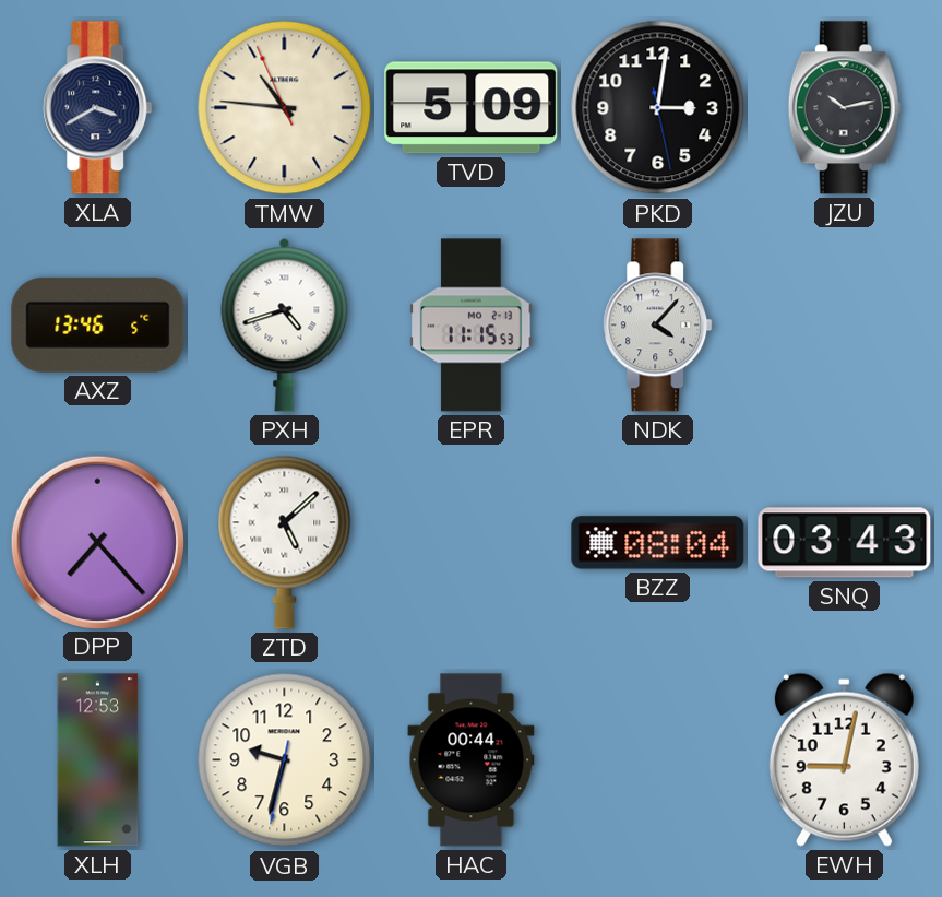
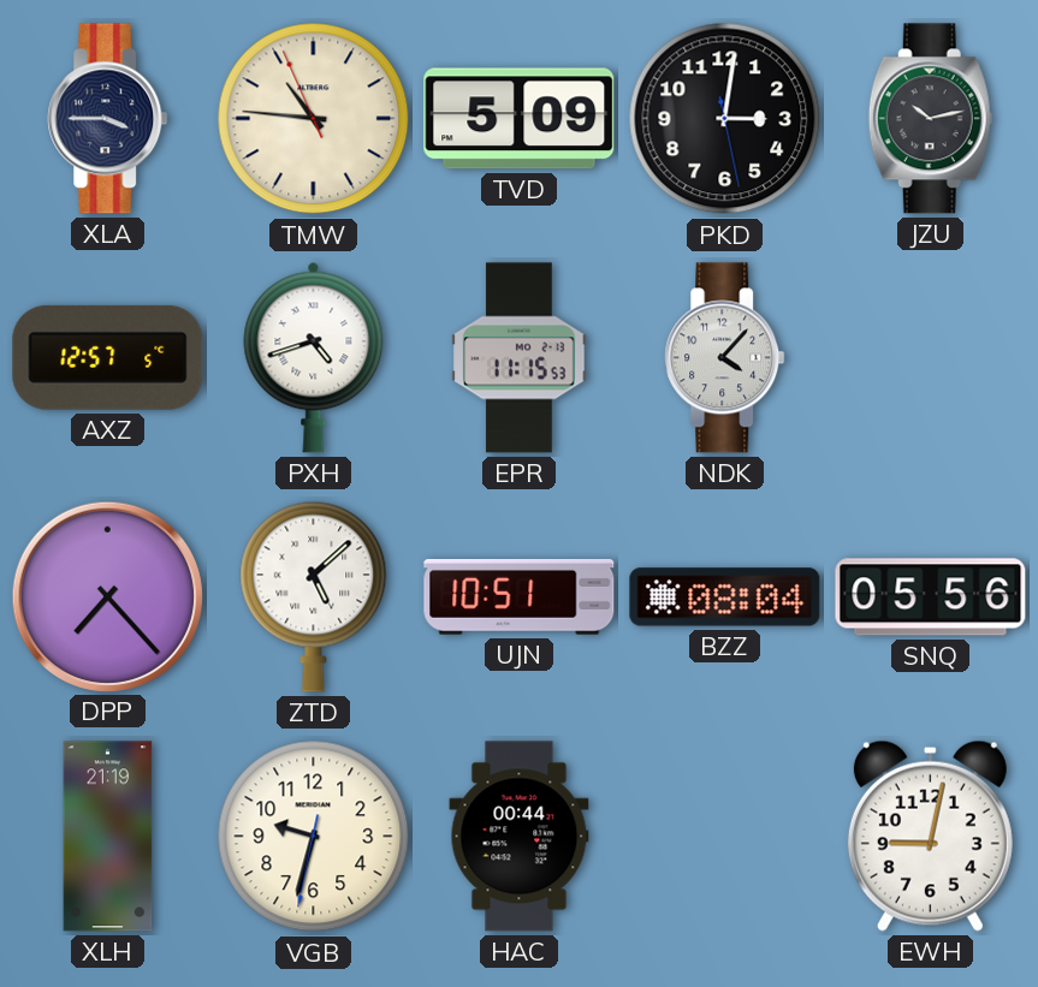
XLA: 3:40 -> 3:45
AXZ: 13:46 -> 12:57
UJN: none -> 10:51
SNQ: 03:43 -> 05:56
XLH: 12:53 -> 21:19
